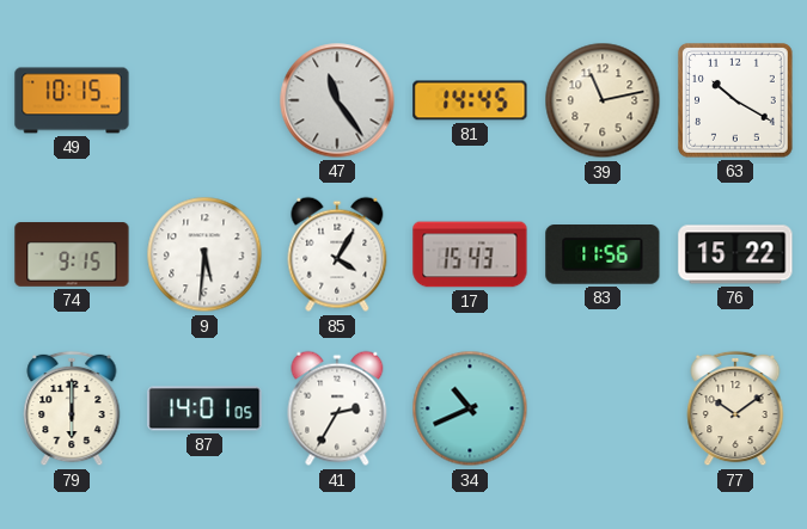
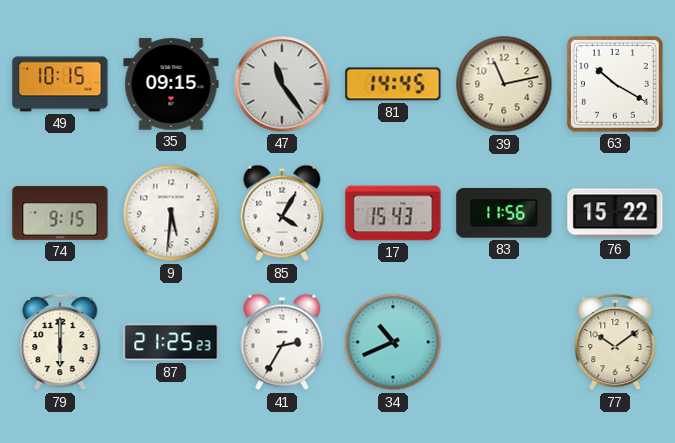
35: none -> 09:15
87: 14:01 -> 21:25
